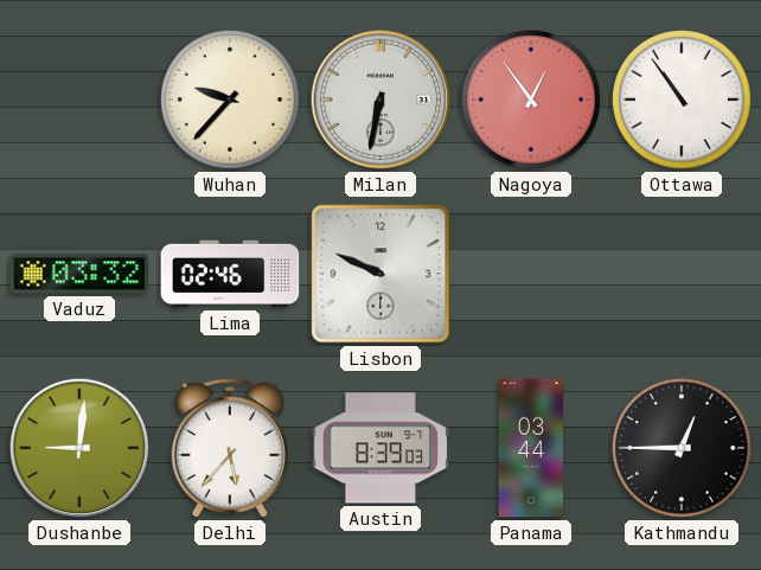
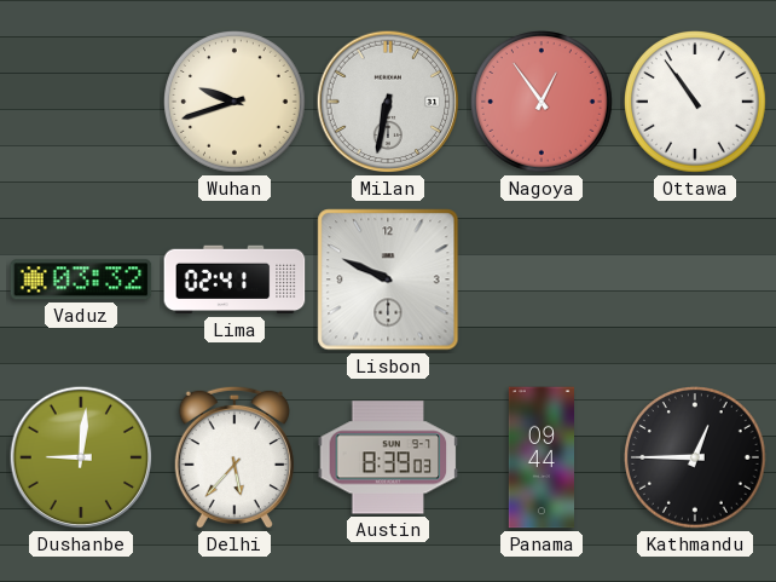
Wuhan: 9:37 -> 9:42
Lima: 02:46 -> 02:41
Panama: 03:44 -> 09:44
